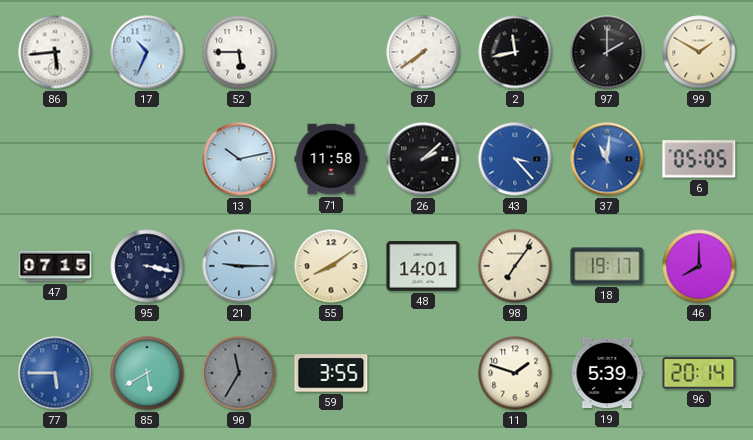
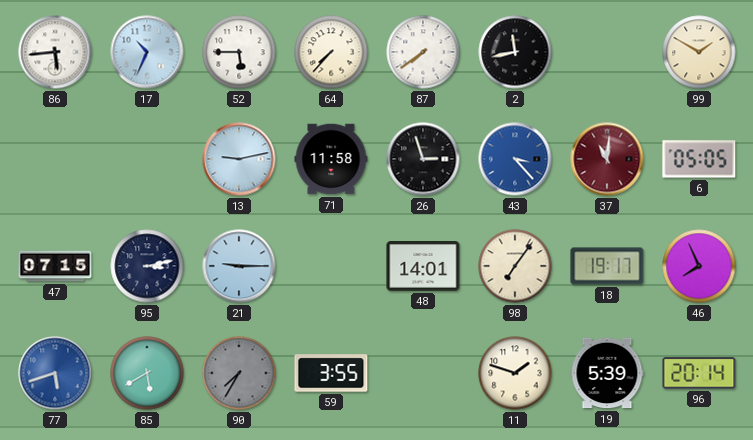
64: none -> 7:37
97: 2:00 -> none
13: 10:13 -> 9:13
26: 2:08 -> 2:57
37 dial: blue -> burgundy
95: 3:17 -> 3:13
55: 8:09 -> none
46: 8:00 -> 7:56
77: 5:45 -> 5:42
90: 11:35 -> 7:35
